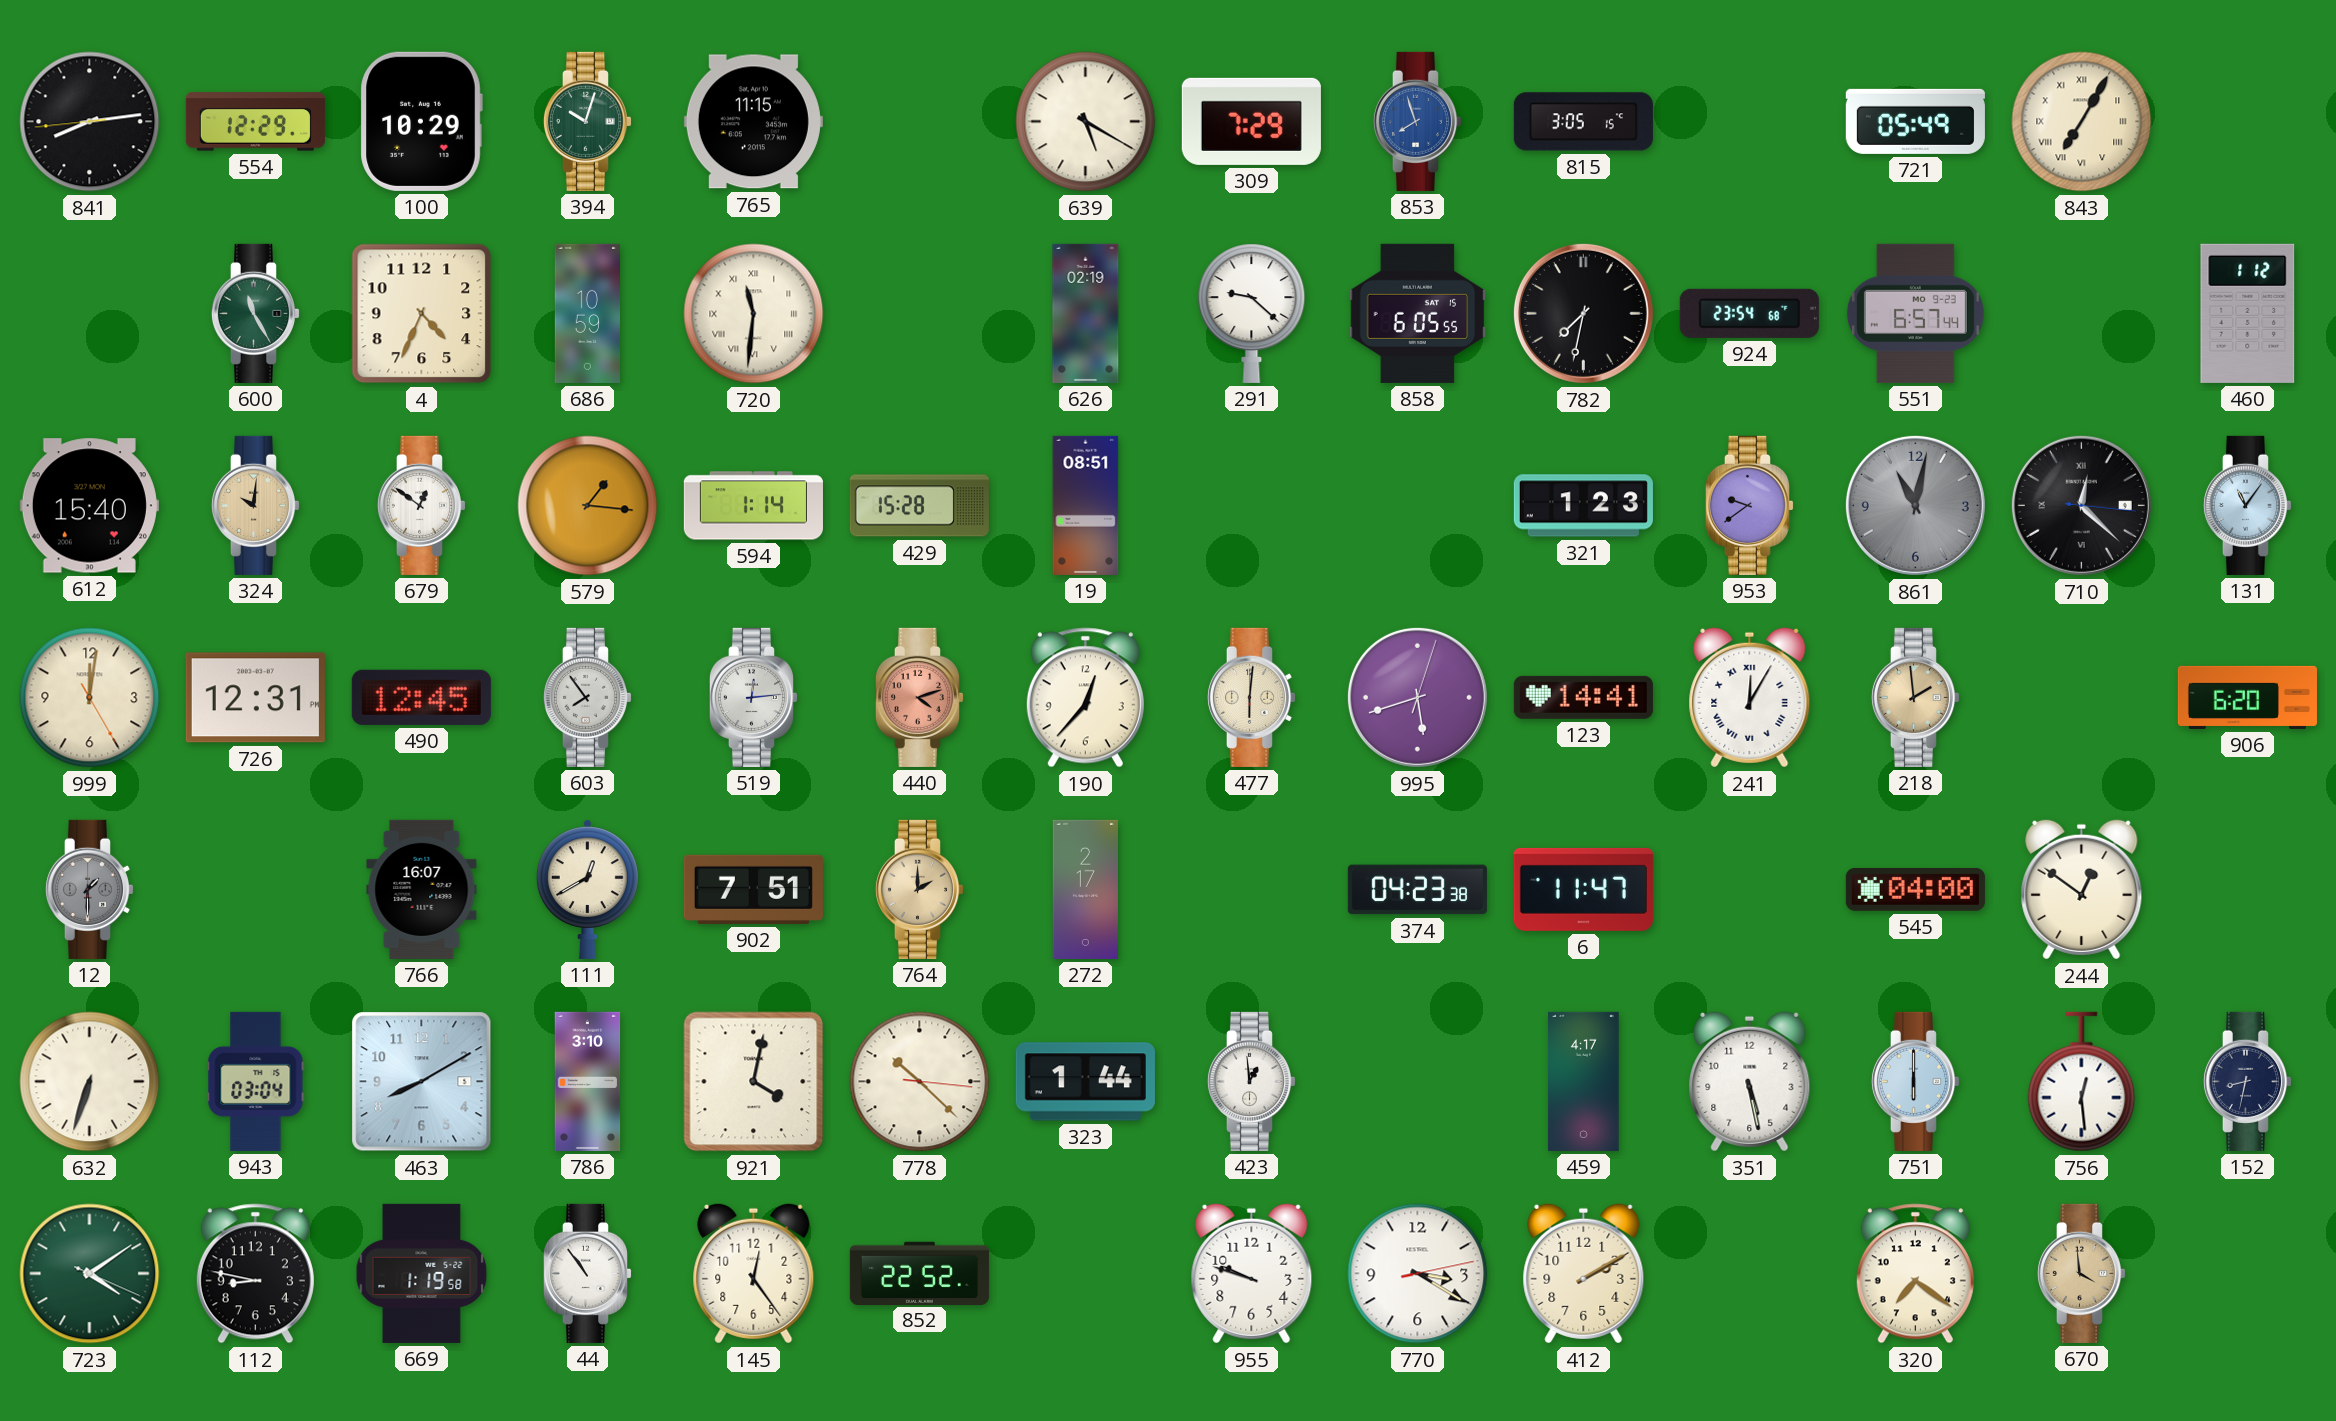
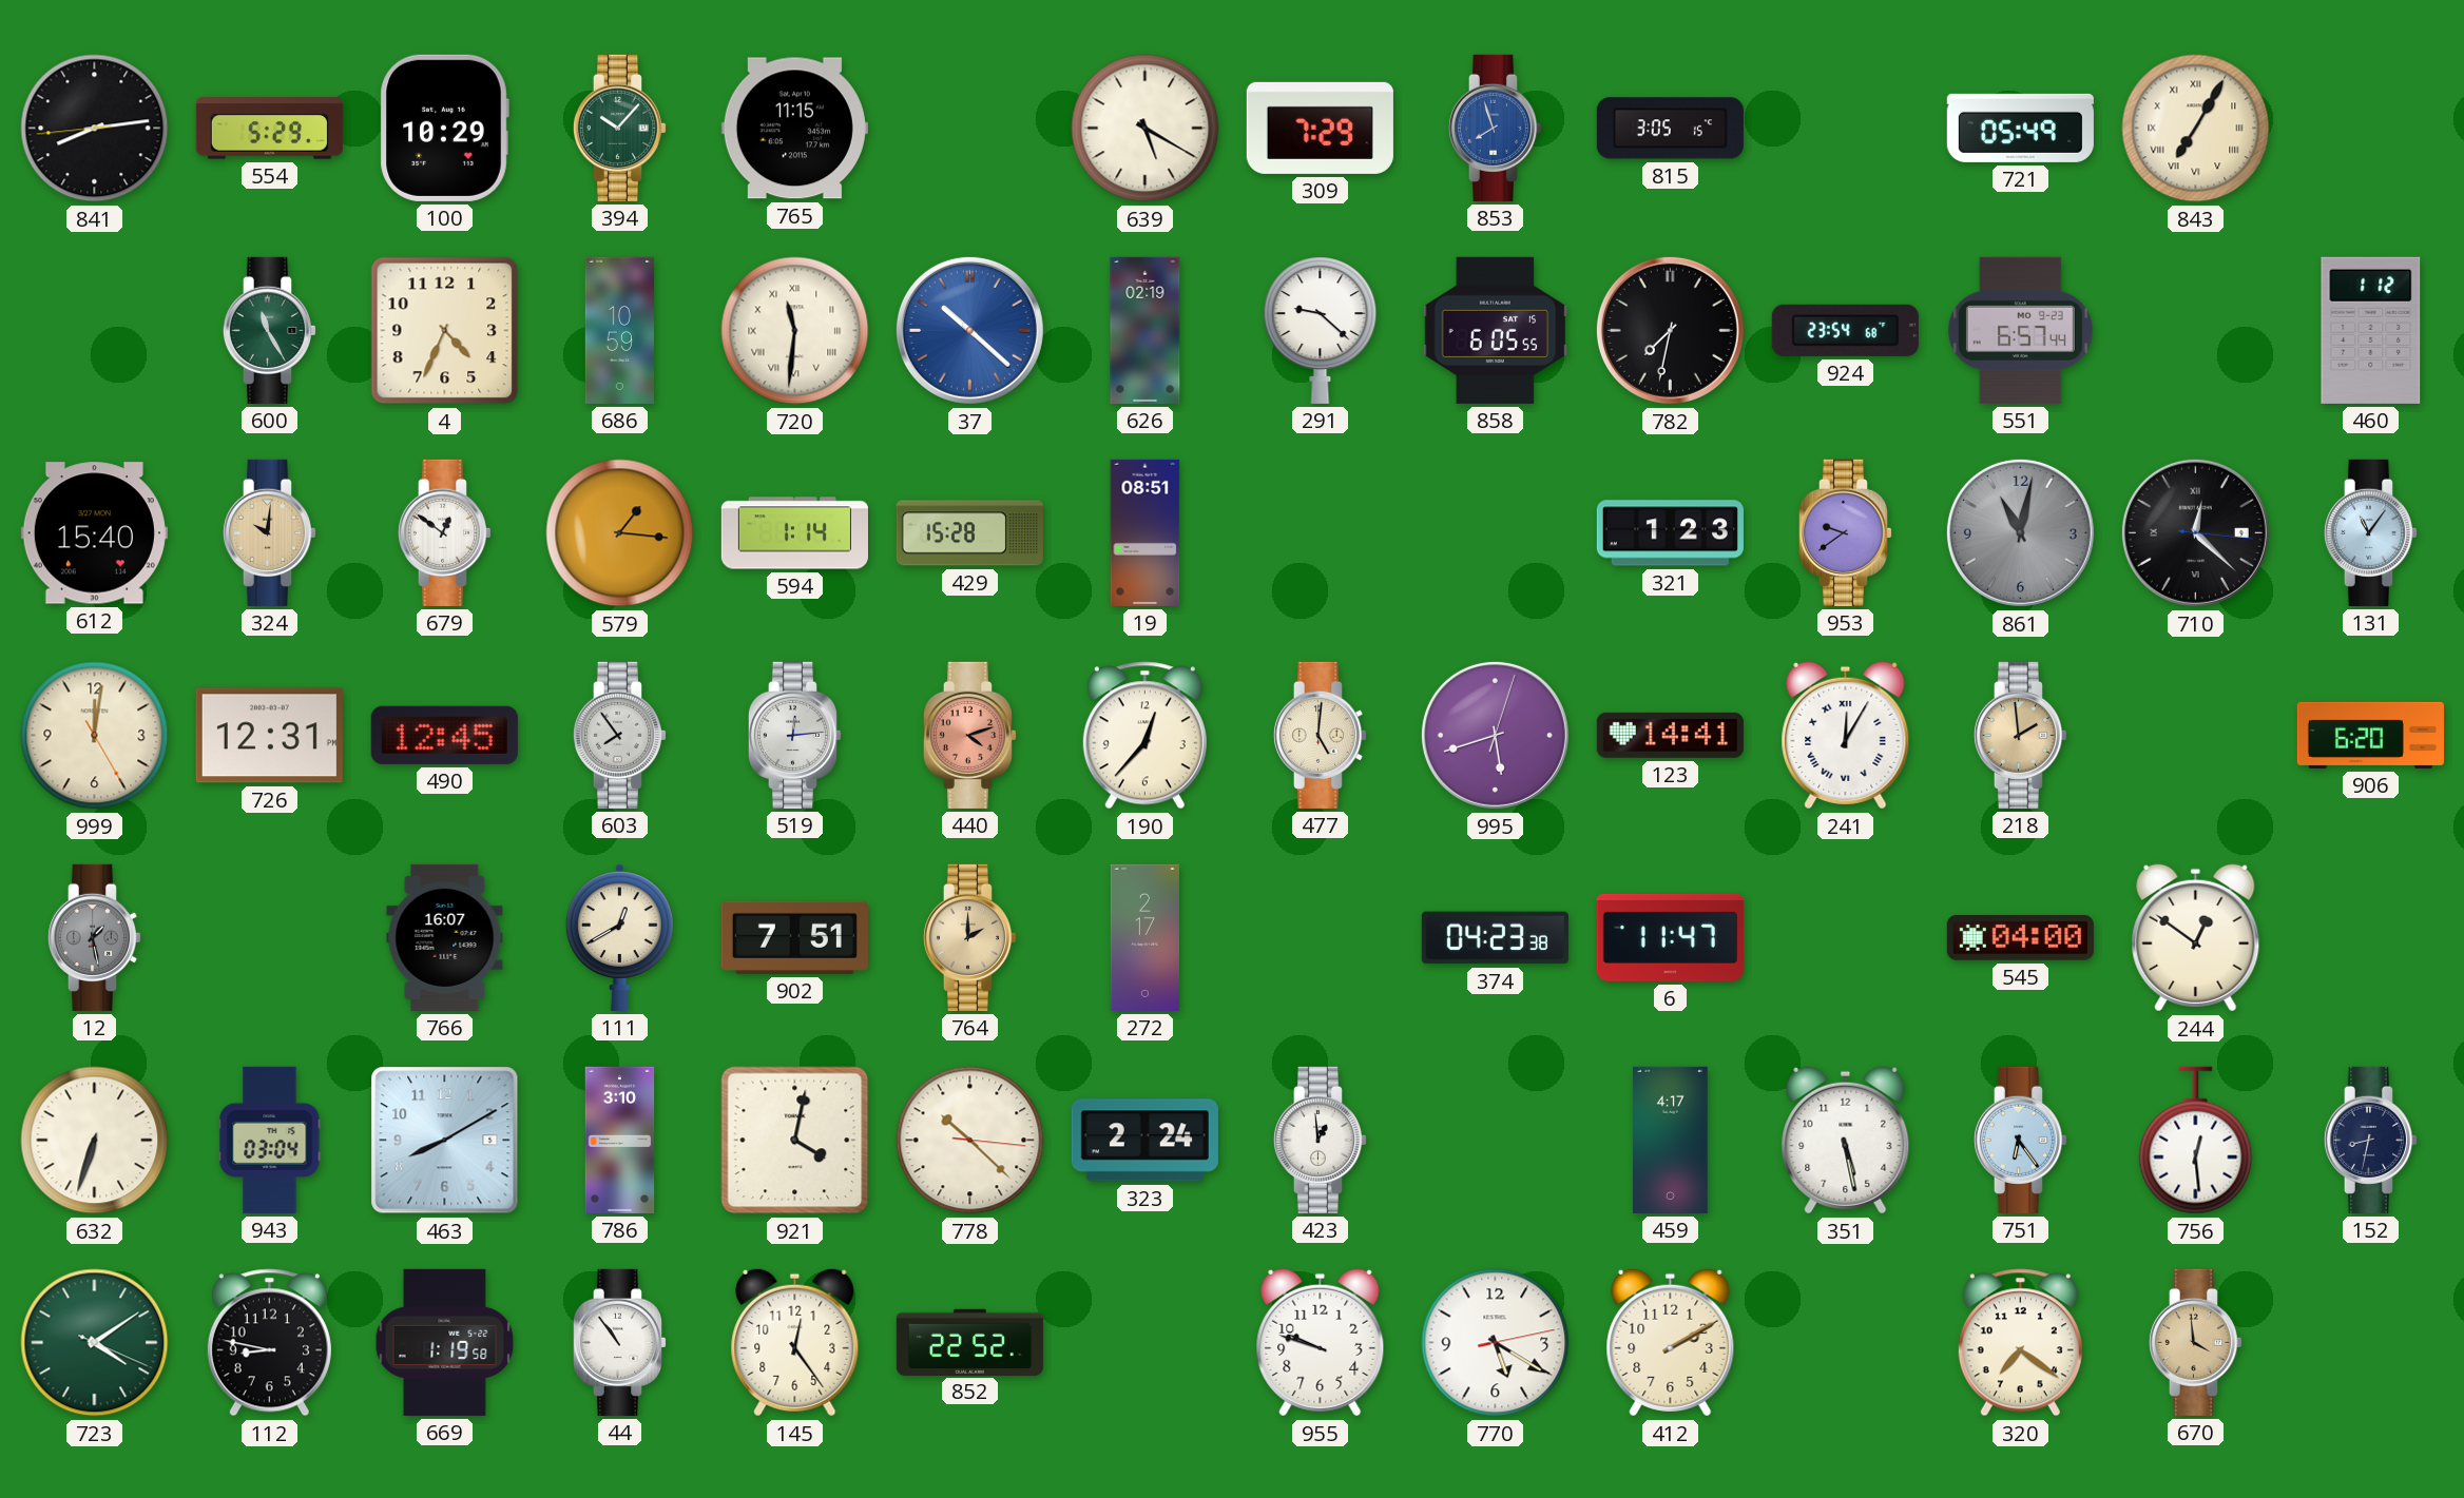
554: 12:29 -> 5:29
394: 10:03 -> 10:07
37: none -> 10:22
477: 6:01 -> 5:01
12: 1:30 -> 1:28
323: 1:44 -> 2:24
751: 6:00 -> 6:24
770: 3:20 -> 5:20
